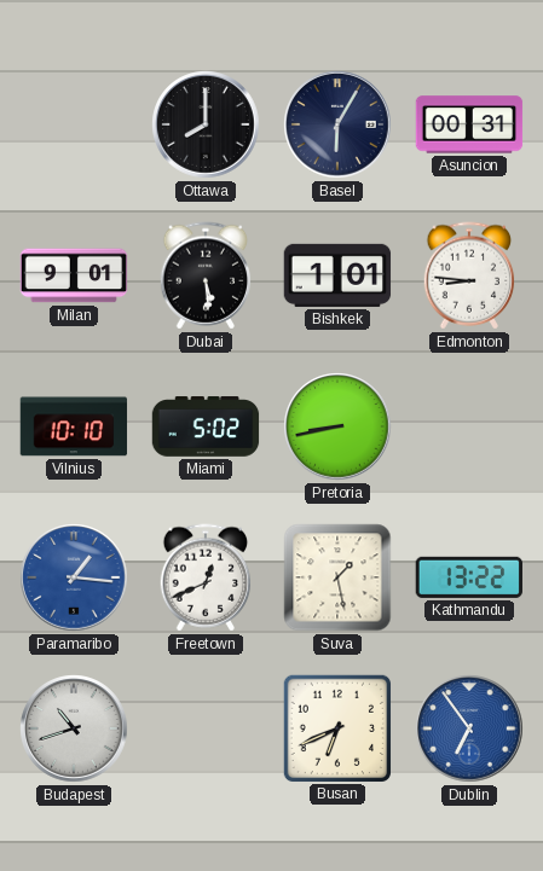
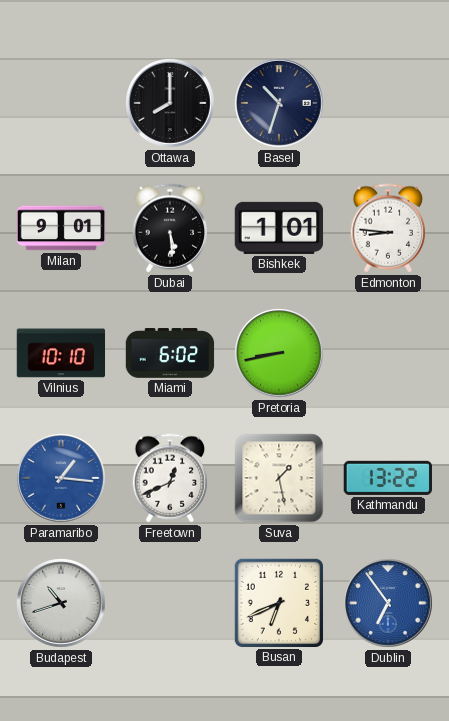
Basel: 6:05 -> 10:33
Asuncion: 00:31 -> none
Miami: 5:02 -> 6:02
